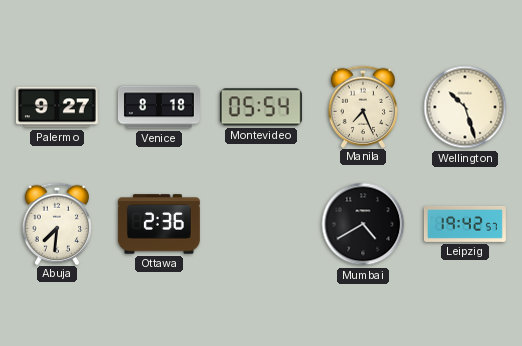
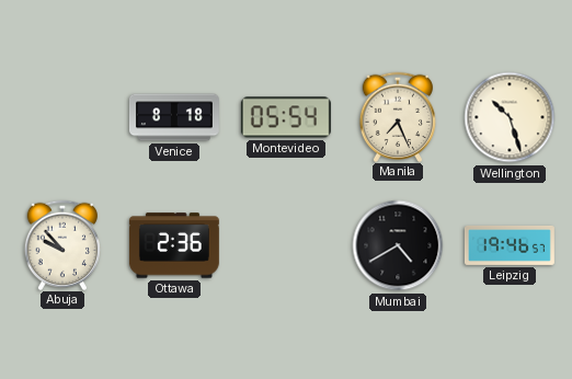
Palermo: 9:27 -> none
Abuja: 7:31 -> 9:53
Leipzig: 19:42 -> 19:46
